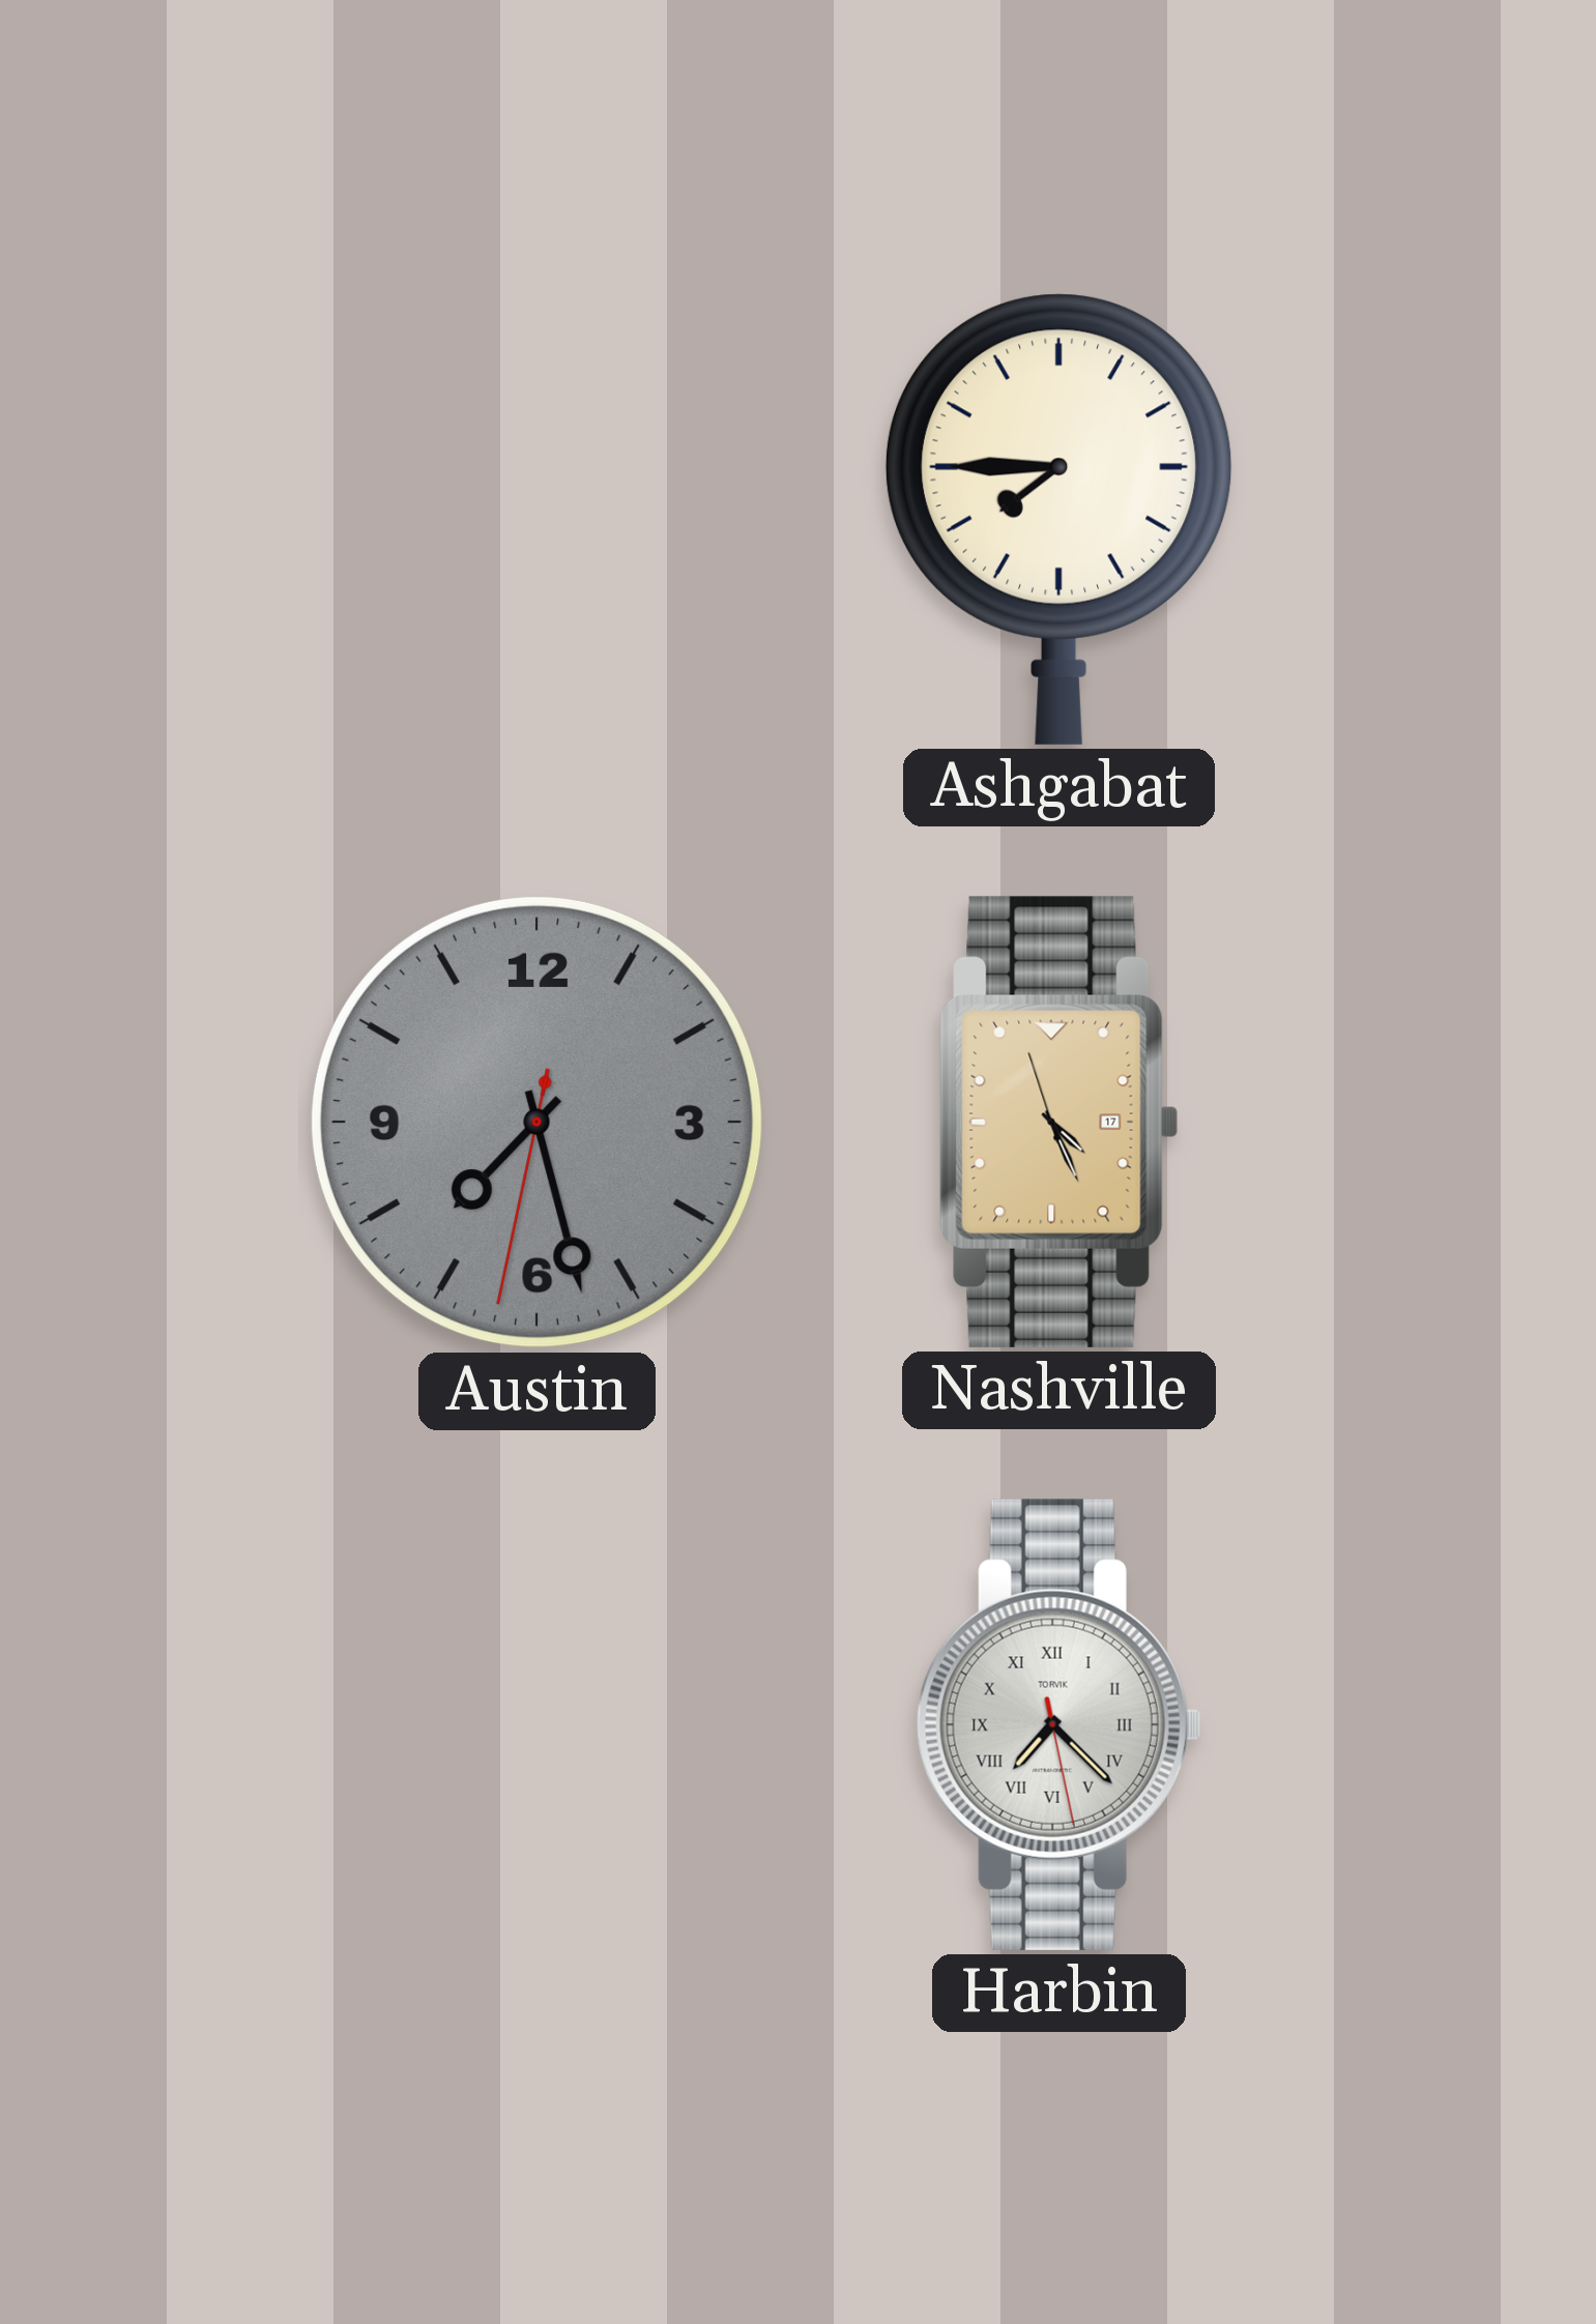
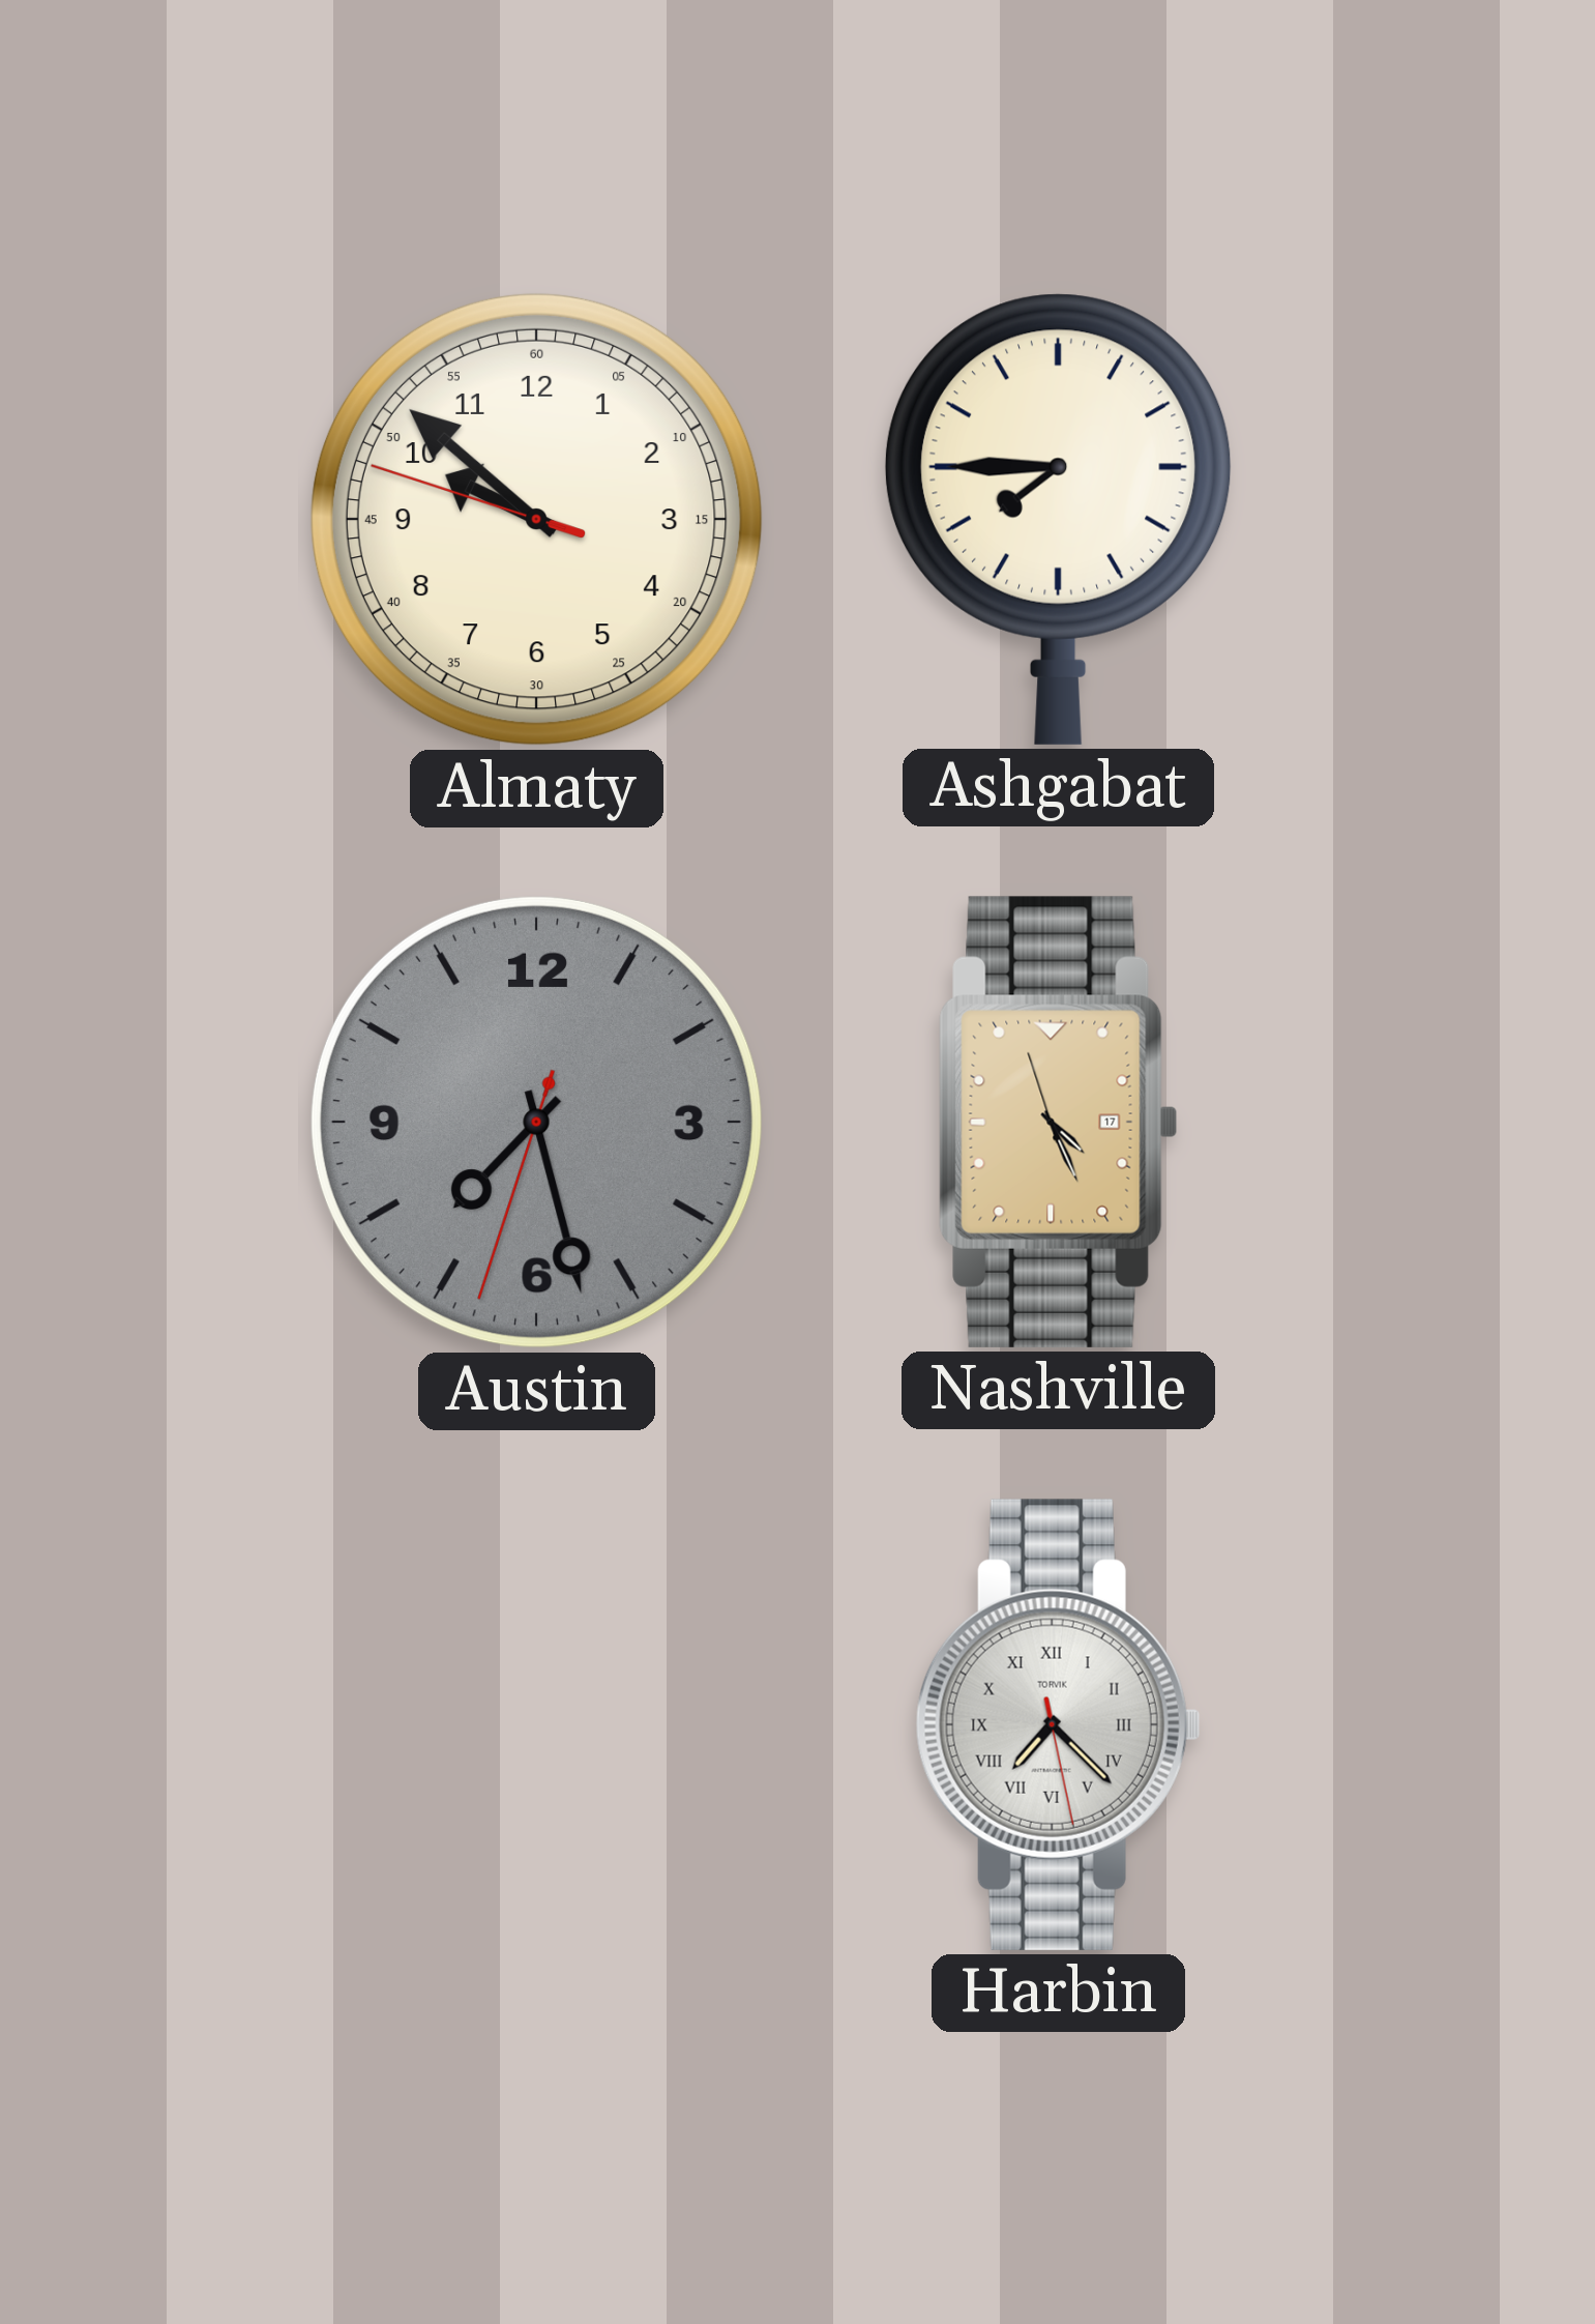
Almaty: none -> 9:51
Austin: 7:27:32 -> 7:27:33
